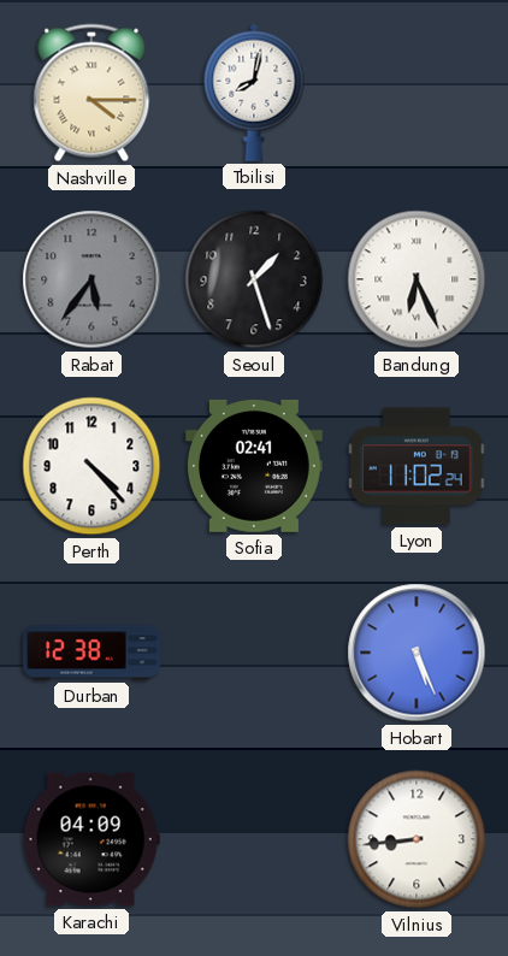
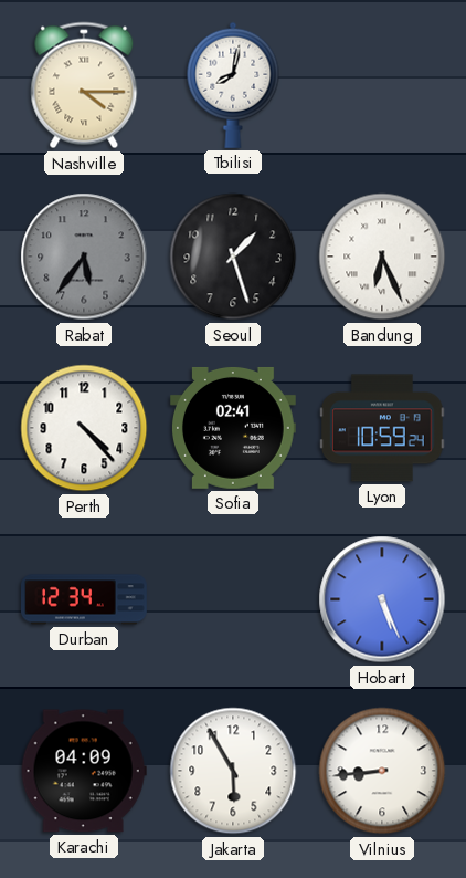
Lyon: 11:02 -> 10:59
Durban: 12:38 -> 12:34
Jakarta: none -> 5:55
